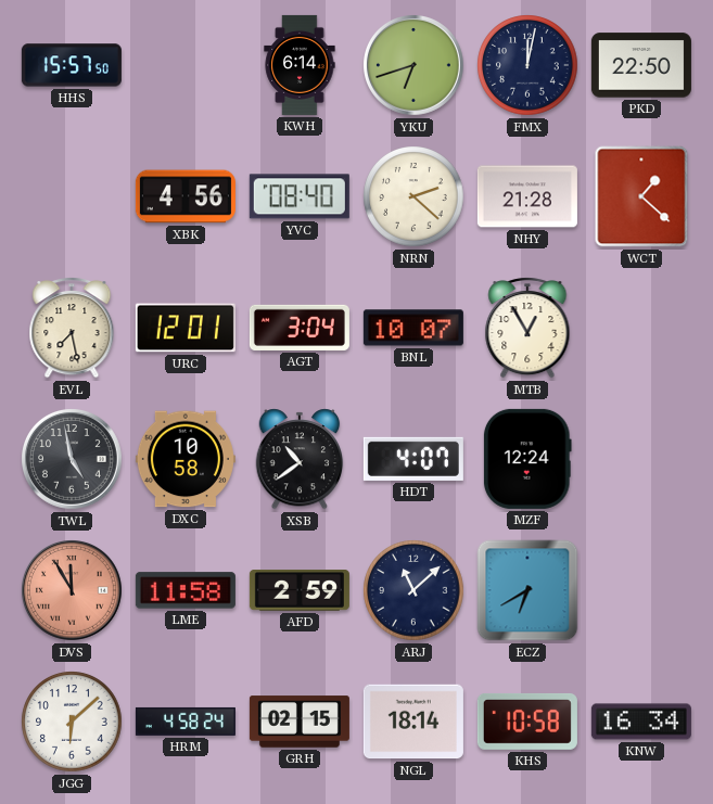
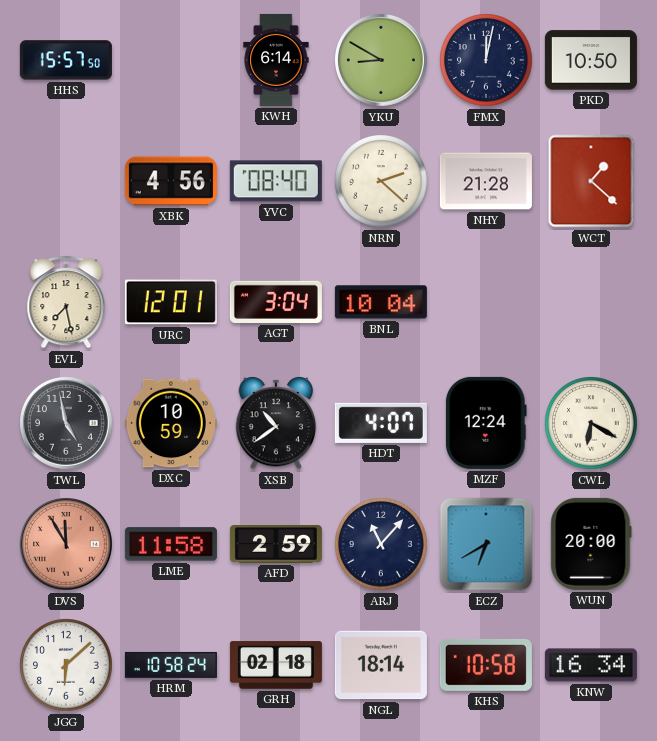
YKU: 6:42 -> 8:50
PKD: 22:50 -> 10:50
BNL: 10:07 -> 10:04
MTB: 12:55 -> none
DXC: 10:58 -> 10:59
CWL: none -> 6:20
ARJ: 11:08 -> 11:07
WUN: none -> 20:00
HRM: 4:58 -> 10:58
GRH: 02:15 -> 02:18
